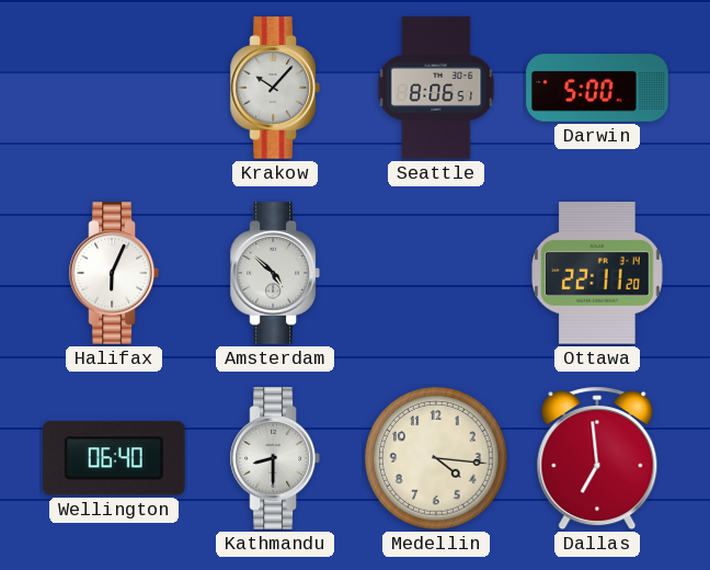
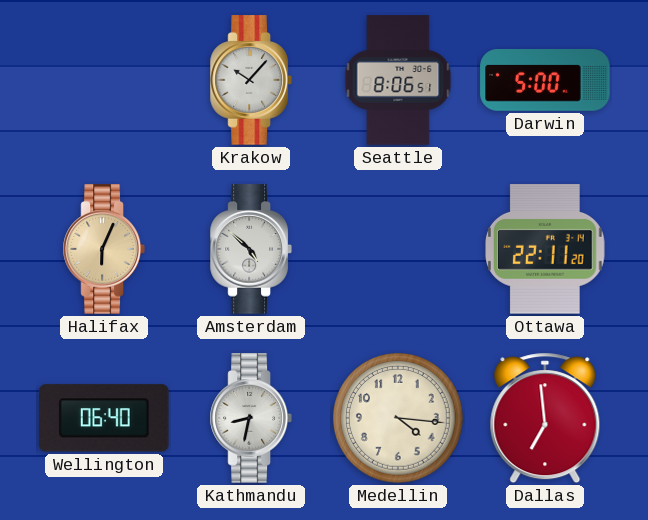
Halifax dial: white -> champagne
Kathmandu: 8:30 -> 8:32
